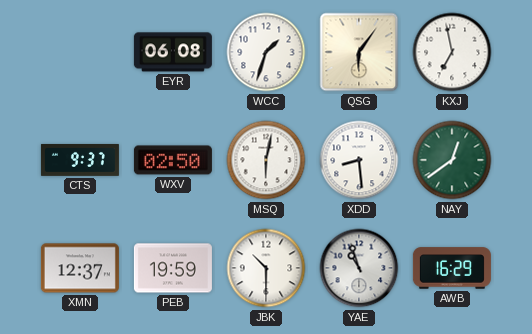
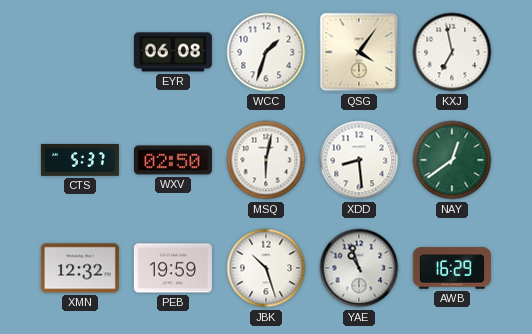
QSG: 6:06 -> 4:06
CTS: 9:37 -> 5:37
XMN: 12:37 -> 12:32
JBK: 10:30 -> 10:27
